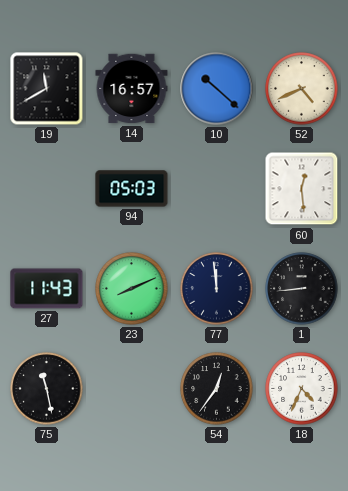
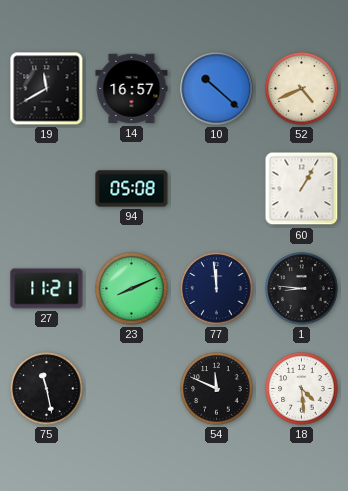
94: 05:03 -> 05:08
60: 12:29 -> 1:05
27: 11:43 -> 11:21
1: 8:44 -> 8:46
54: 12:36 -> 11:49
18: 4:34 -> 4:29
